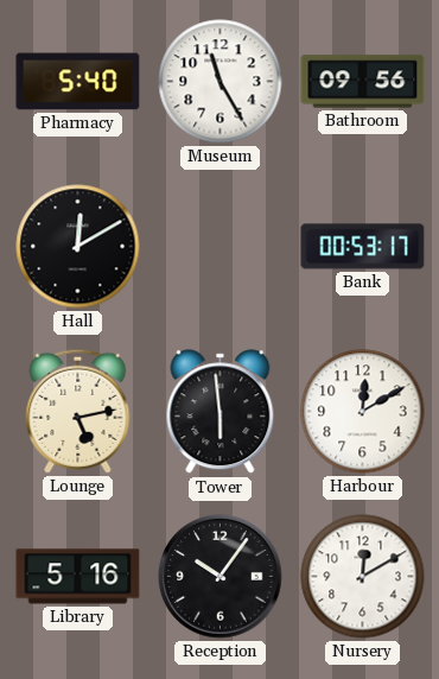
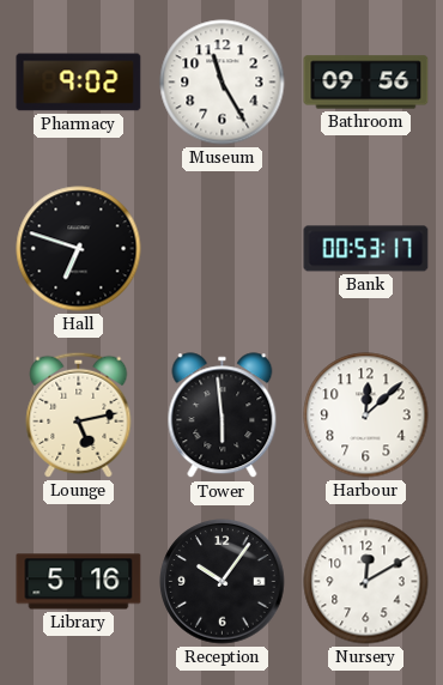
Pharmacy: 5:40 -> 9:02
Hall: 12:10 -> 6:48
Harbour: 12:10 -> 12:08
